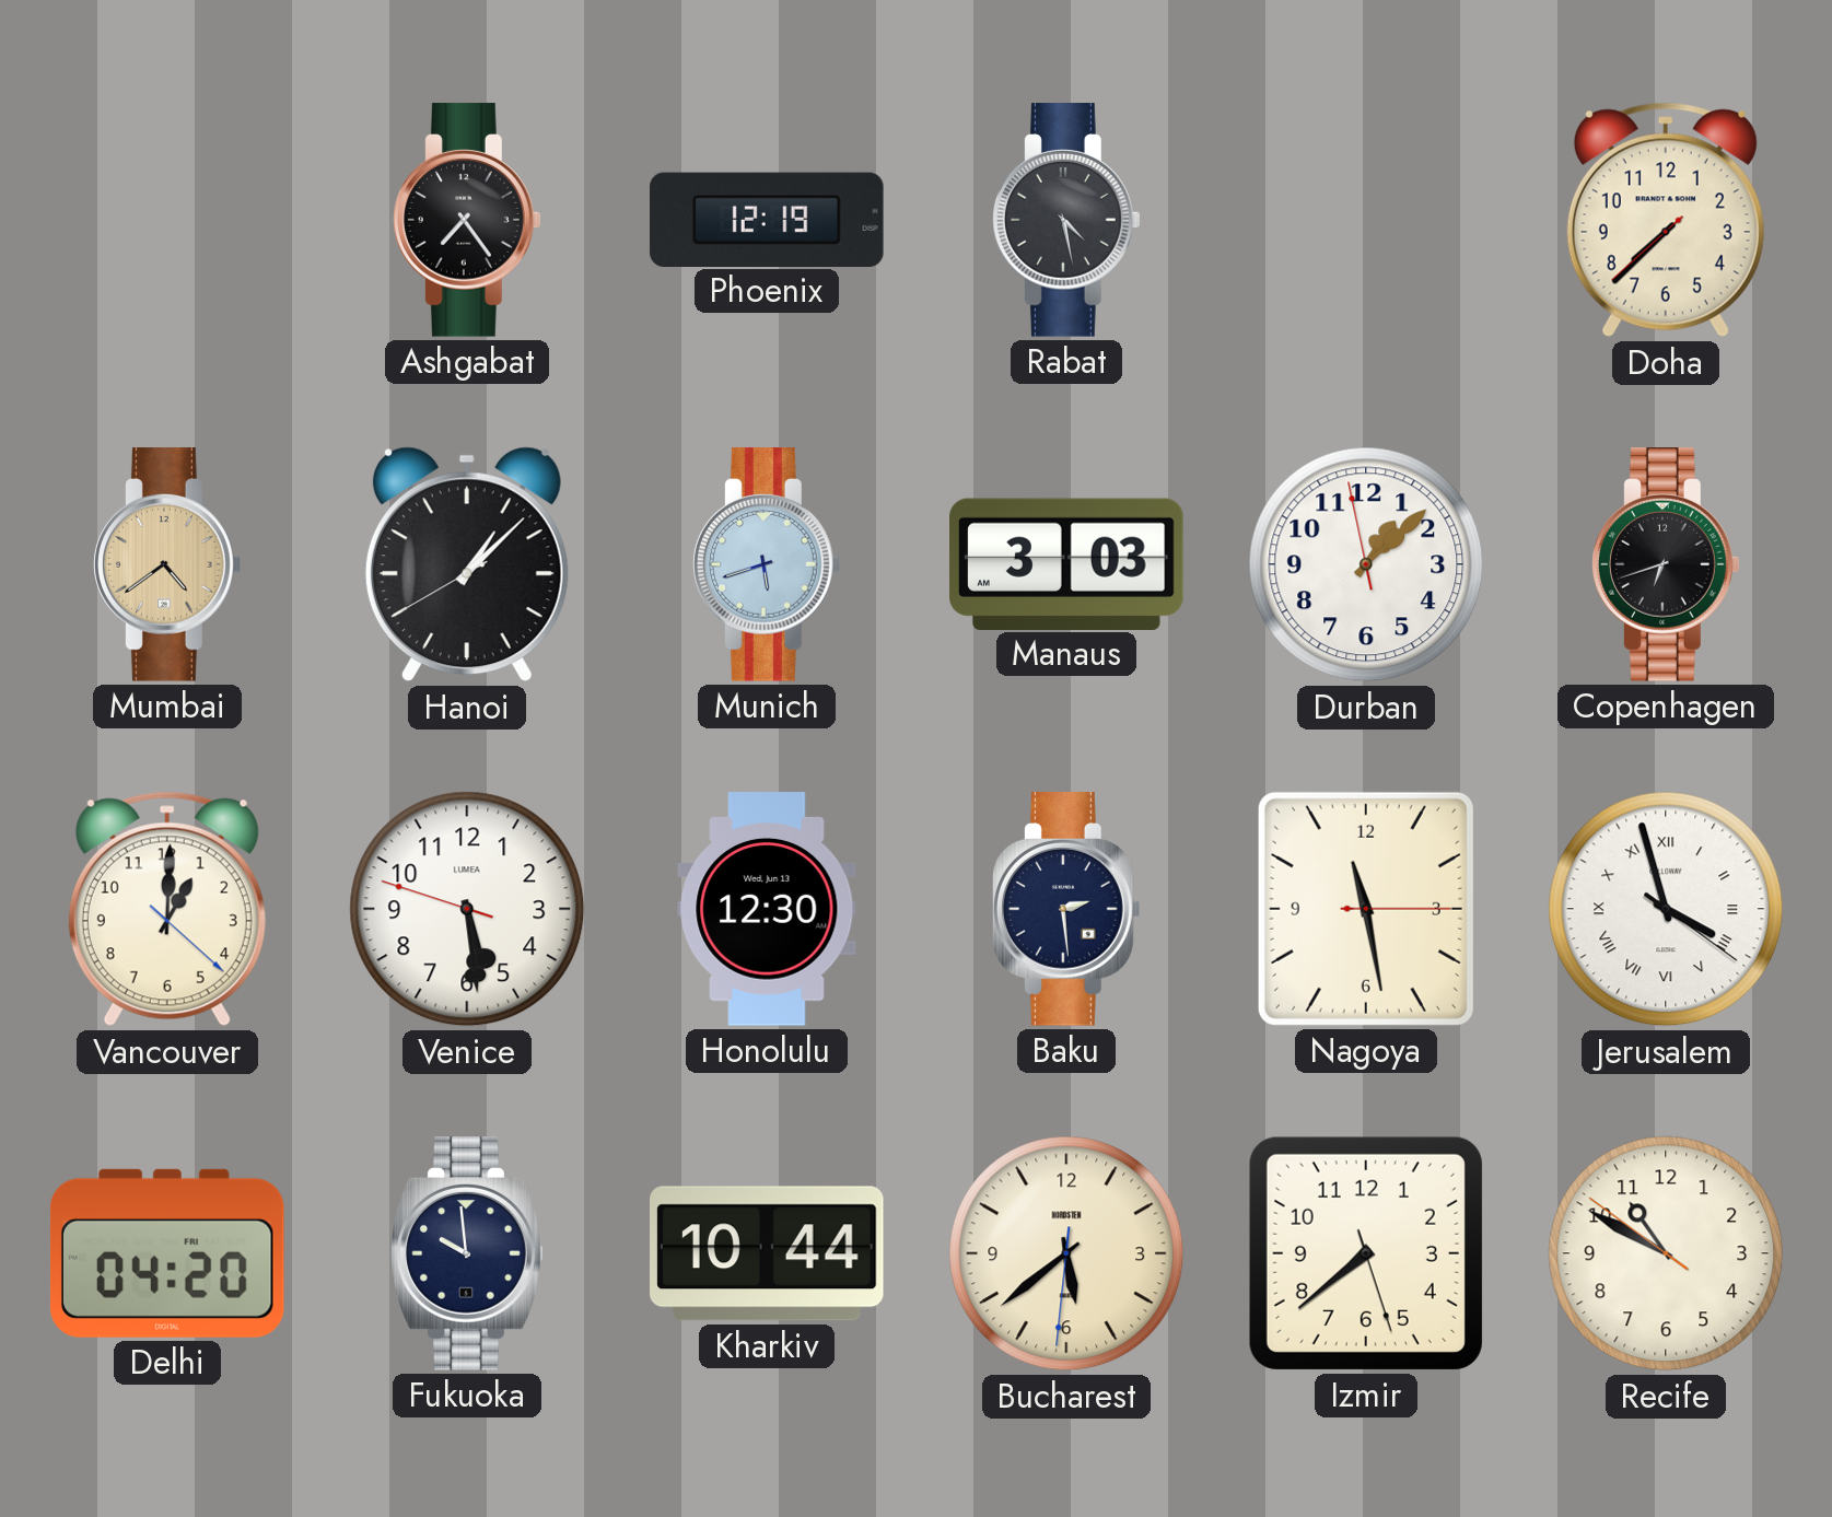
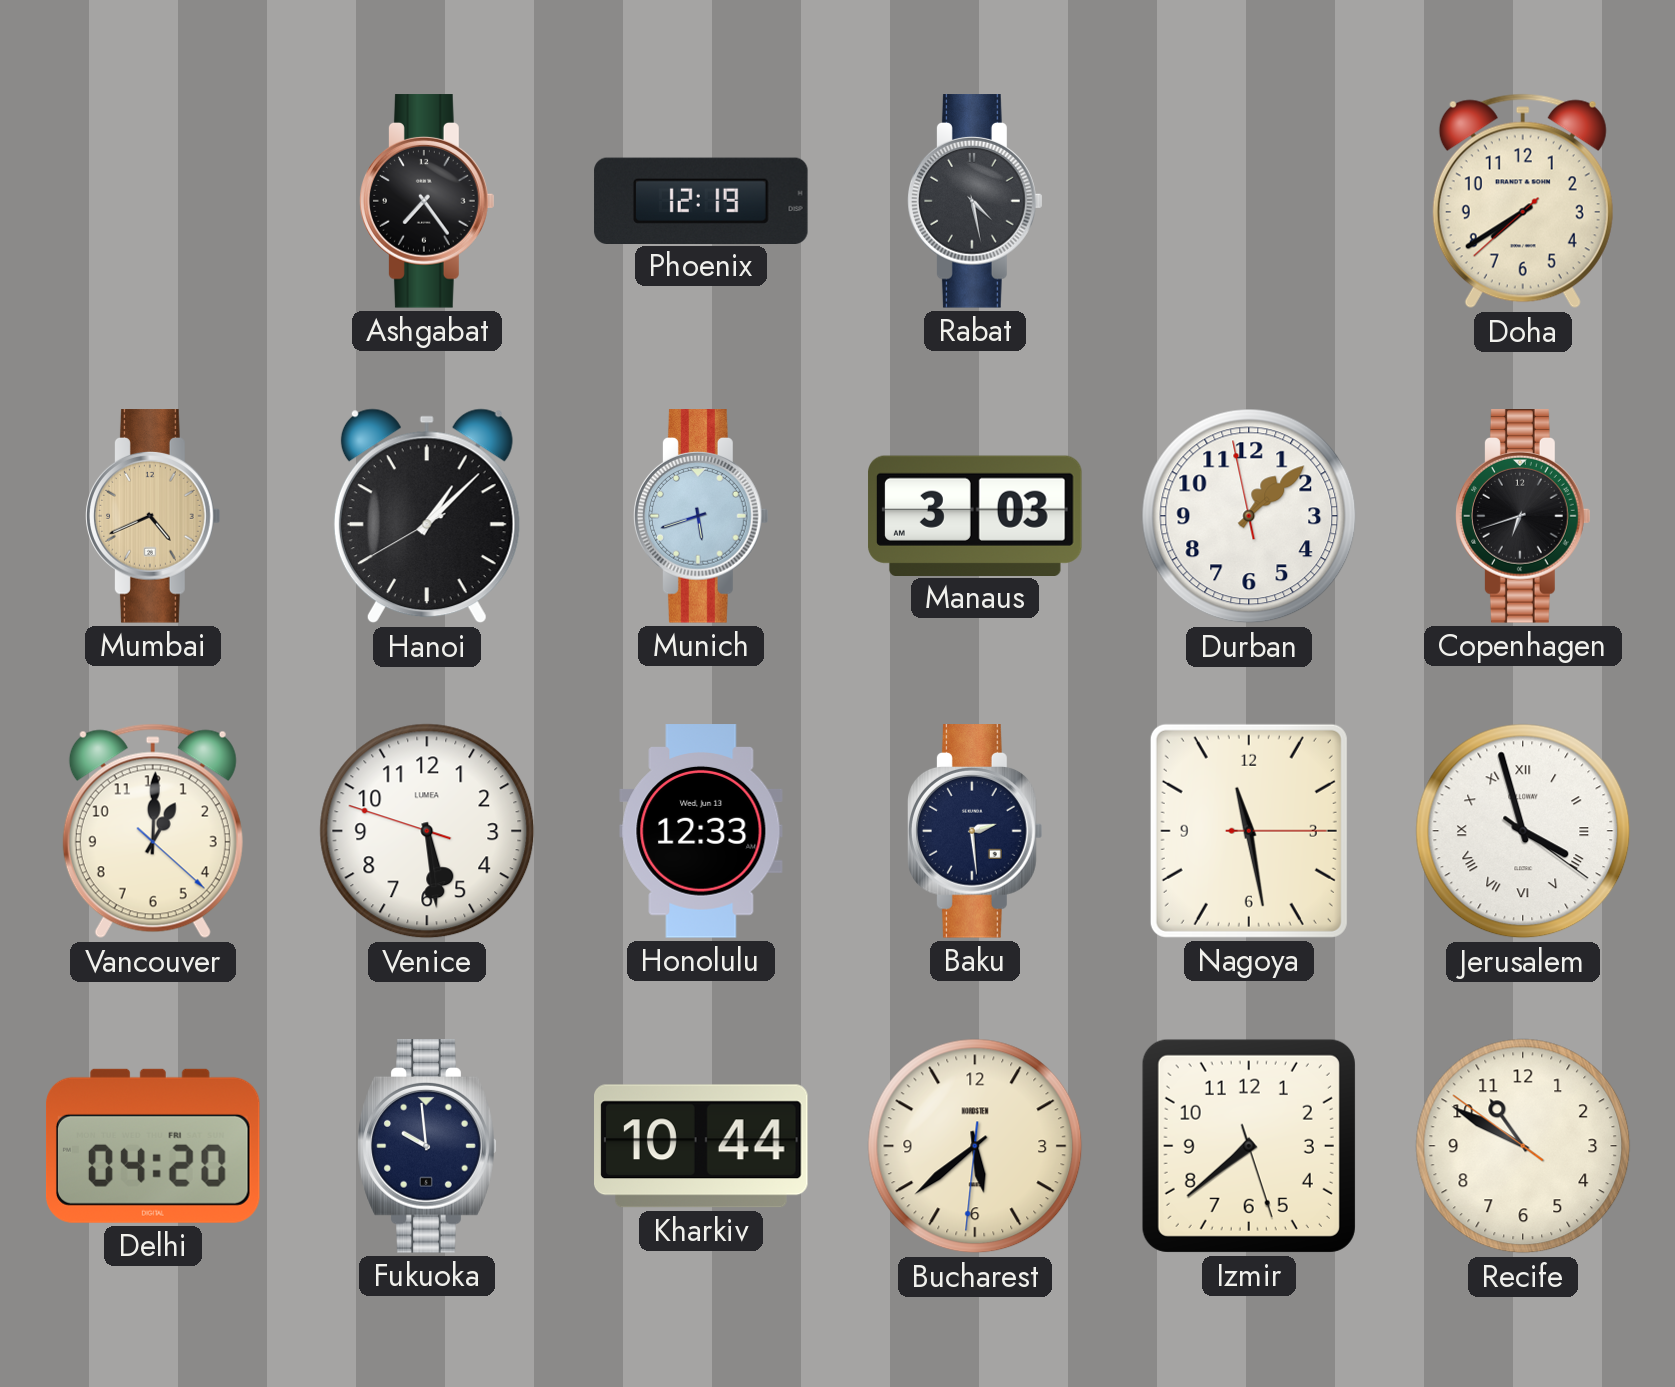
Doha: 7:37 -> 7:39
Mumbai: 4:39 -> 4:41
Honolulu: 12:30 -> 12:33
